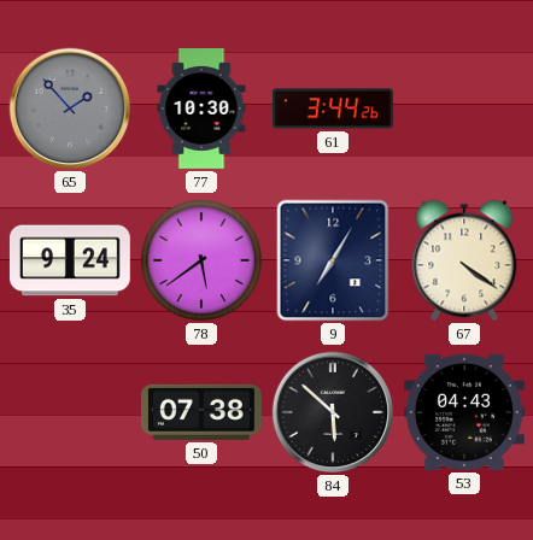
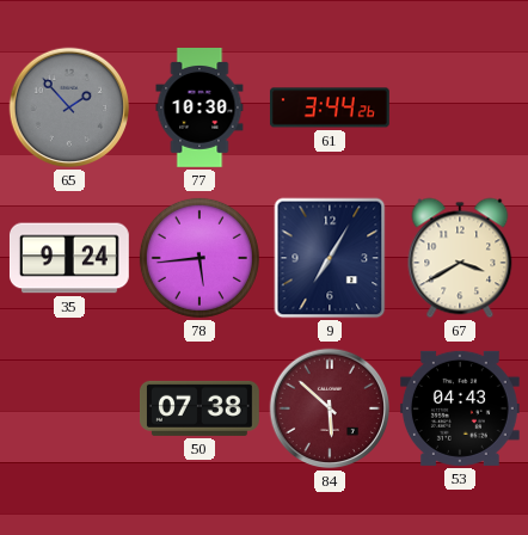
78: 5:39 -> 5:44
67: 4:21 -> 3:40
84 dial: black -> burgundy
